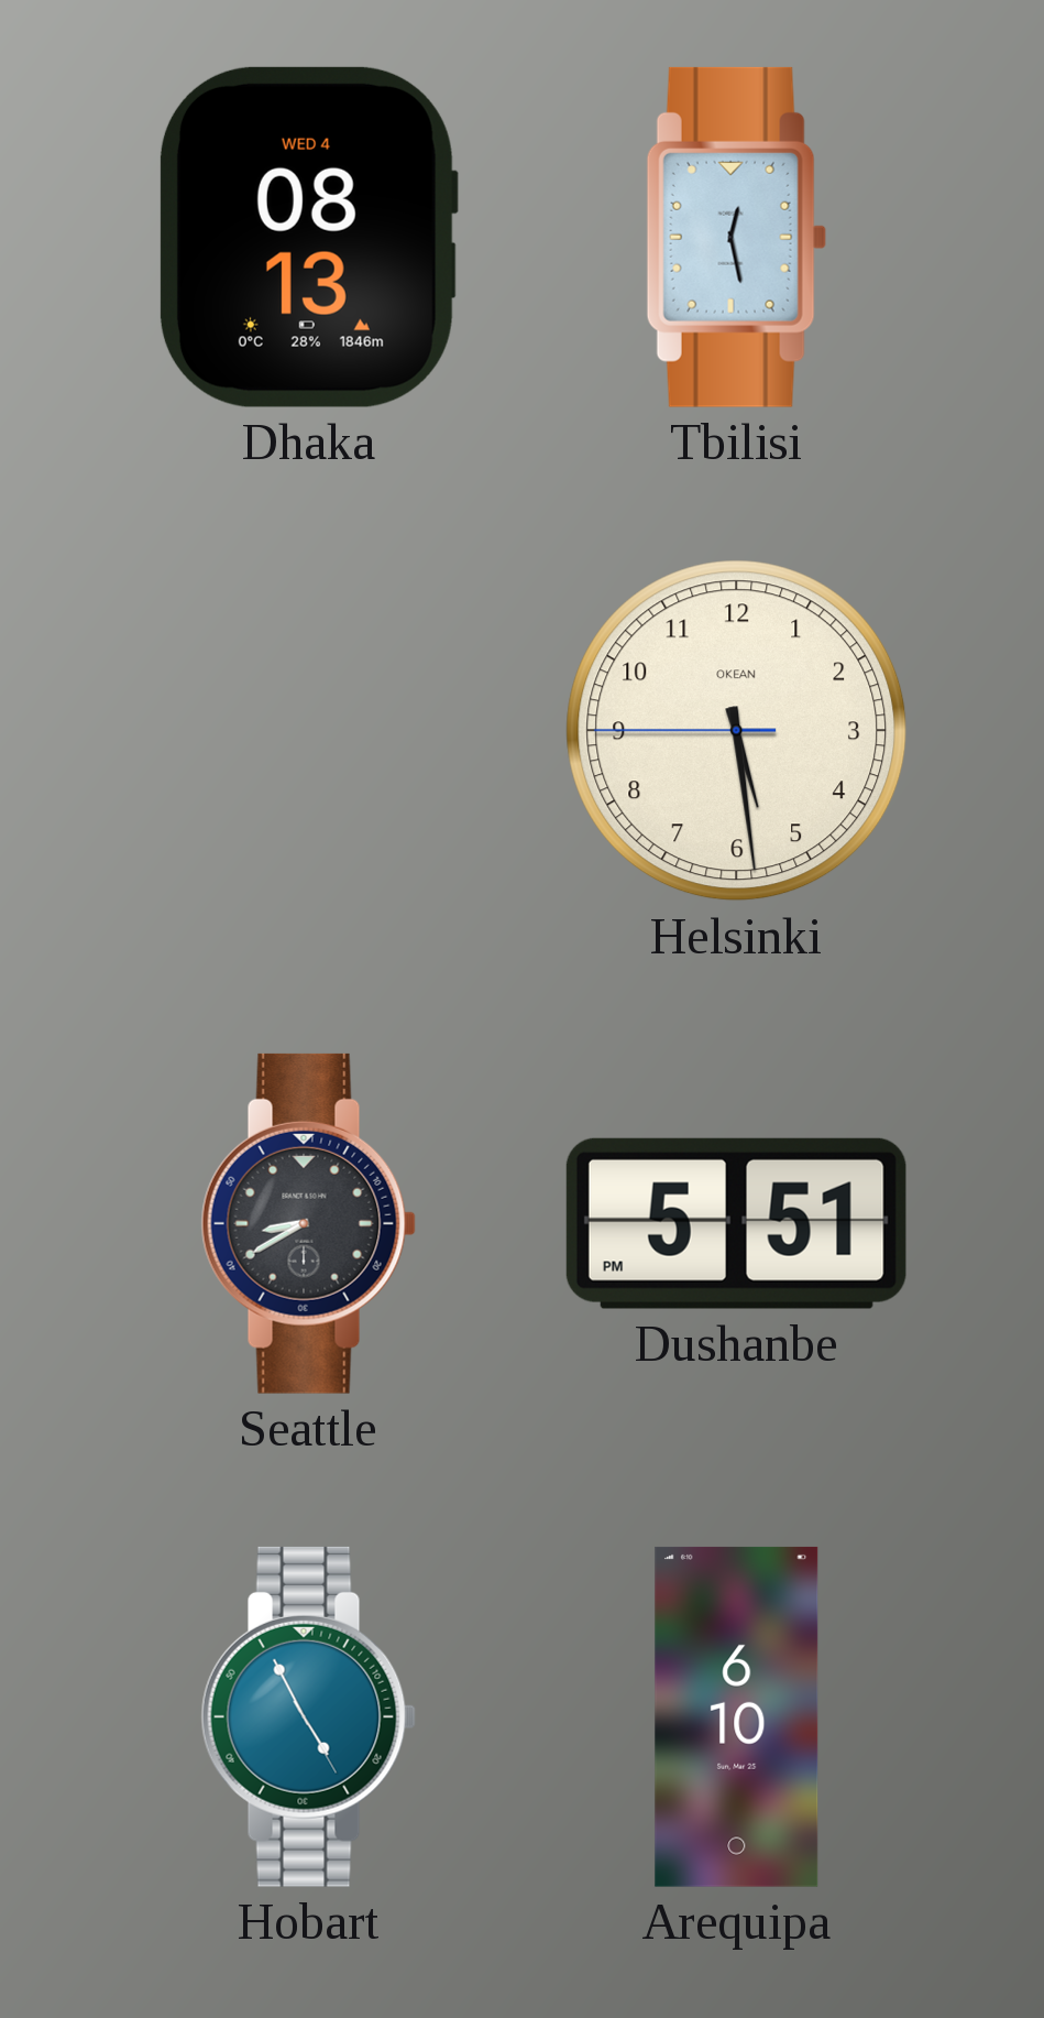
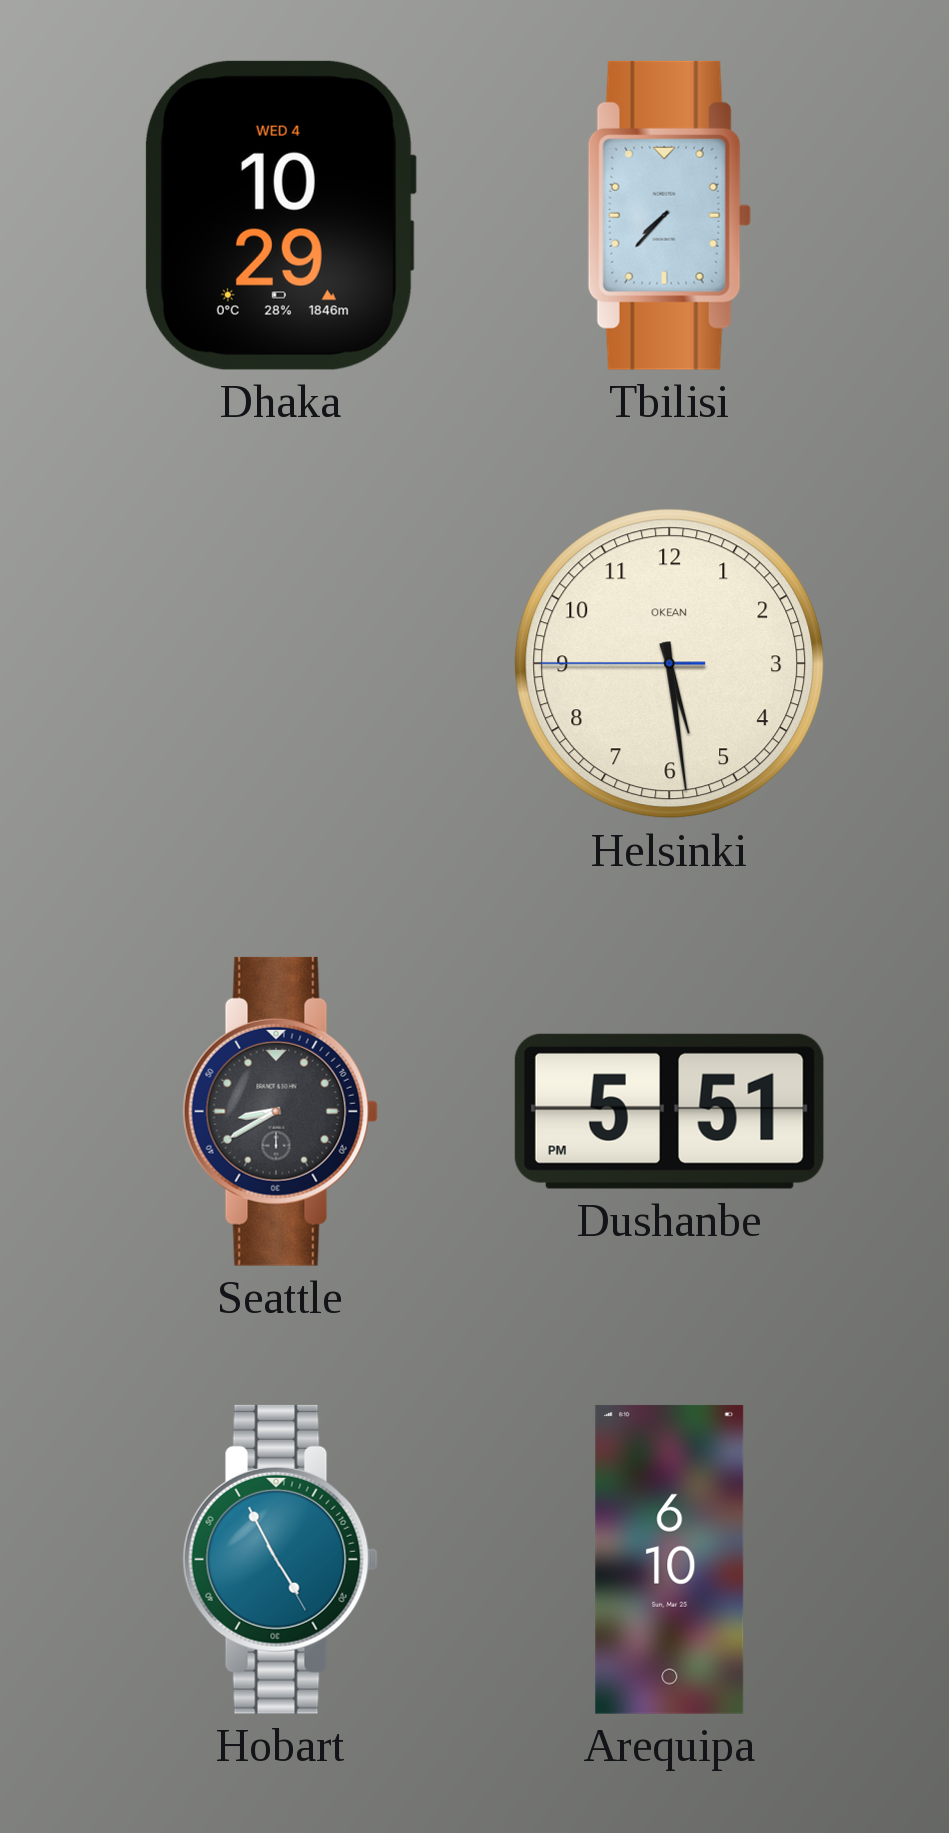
Dhaka: 08:13 -> 10:29
Tbilisi: 12:28 -> 7:37
